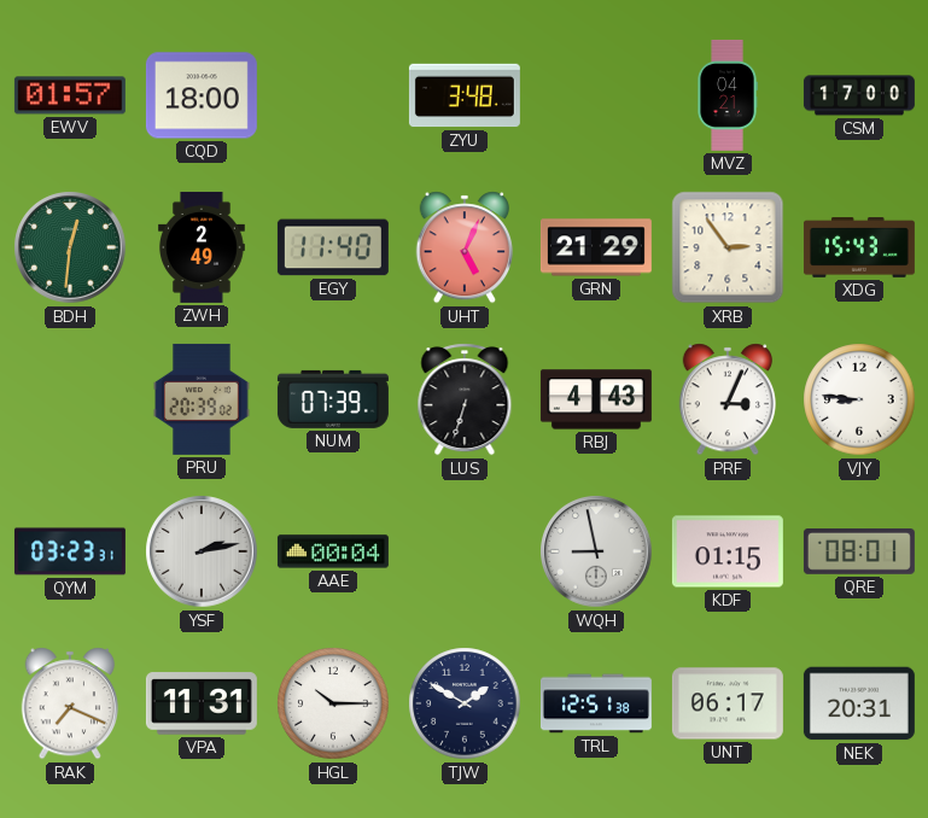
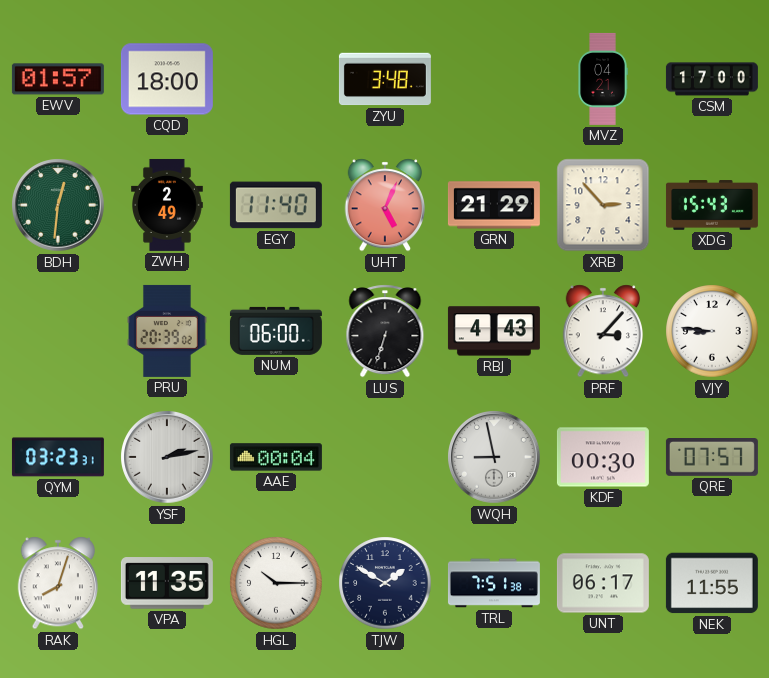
XRB: 2:54 -> 2:53
NUM: 07:39 -> 06:00
PRF: 3:04 -> 3:07
KDF: 01:15 -> 00:30
QRE: 08:01 -> 07:57
RAK: 7:19 -> 8:03
VPA: 11:31 -> 11:35
TRL: 12:51 -> 7:51
NEK: 20:31 -> 11:55
